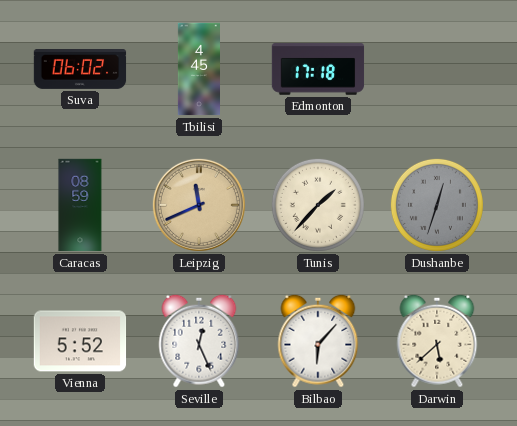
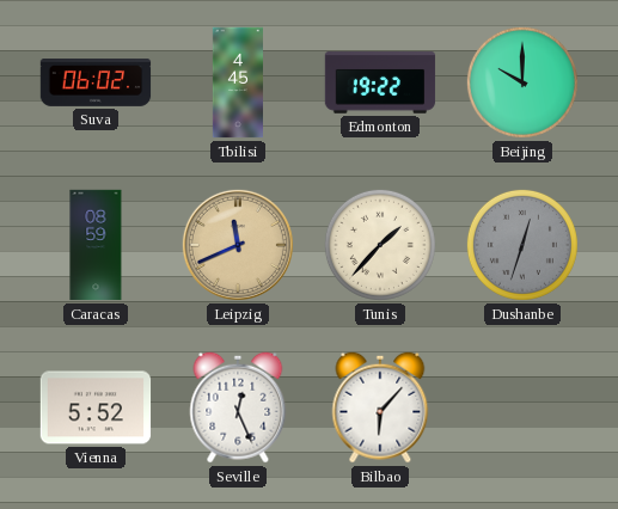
Edmonton: 17:18 -> 19:22
Beijing: none -> 10:00
Darwin: 5:38 -> none
